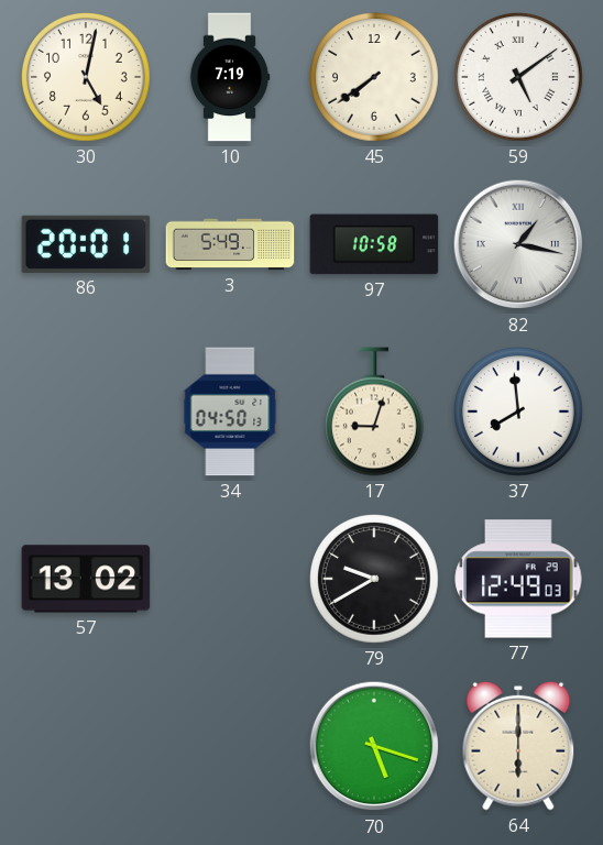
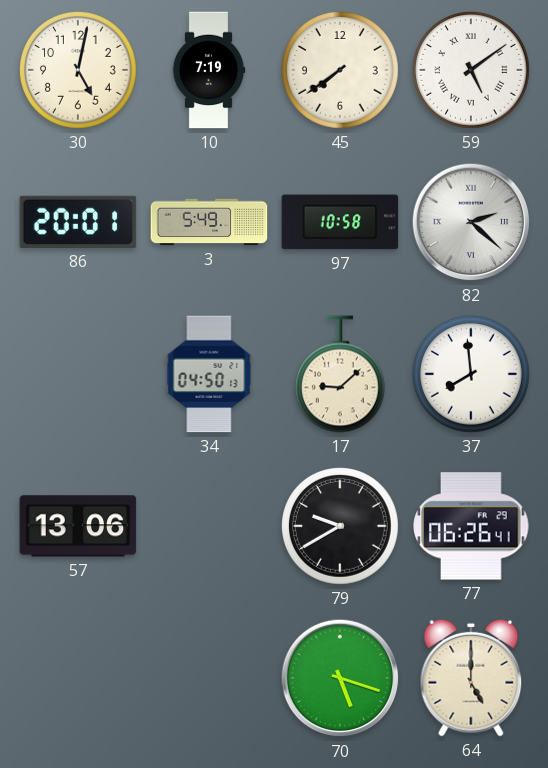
82: 1:17 -> 2:22
17: 9:03 -> 9:08
57: 13:02 -> 13:06
77: 12:49 -> 06:26
64: 6:00 -> 5:00
